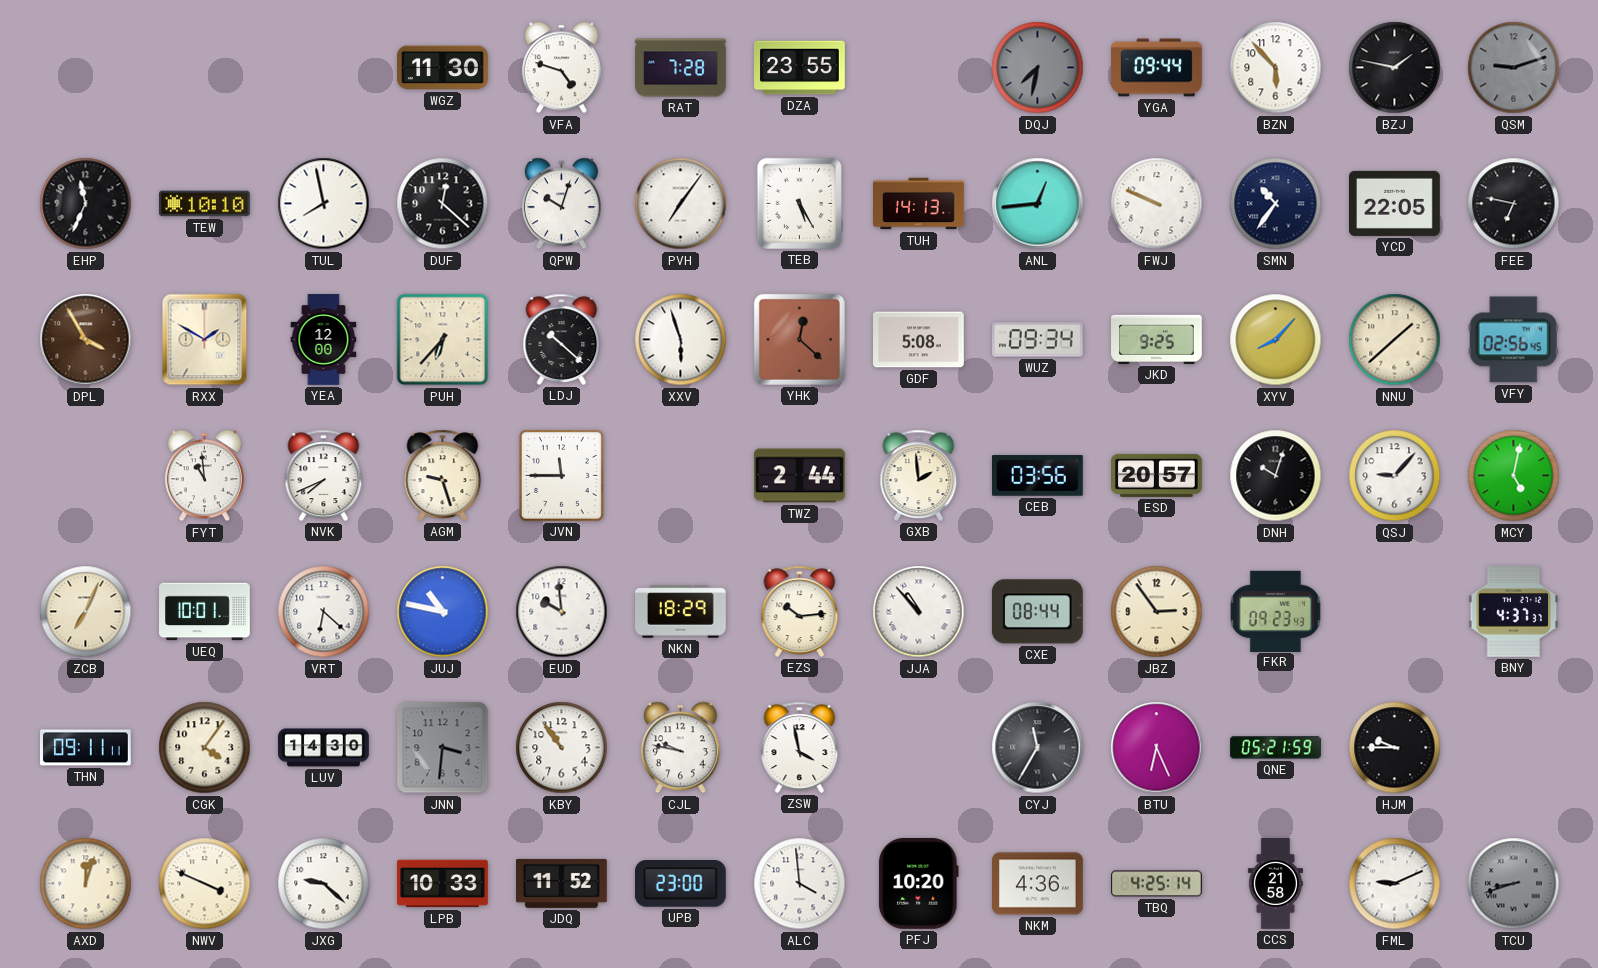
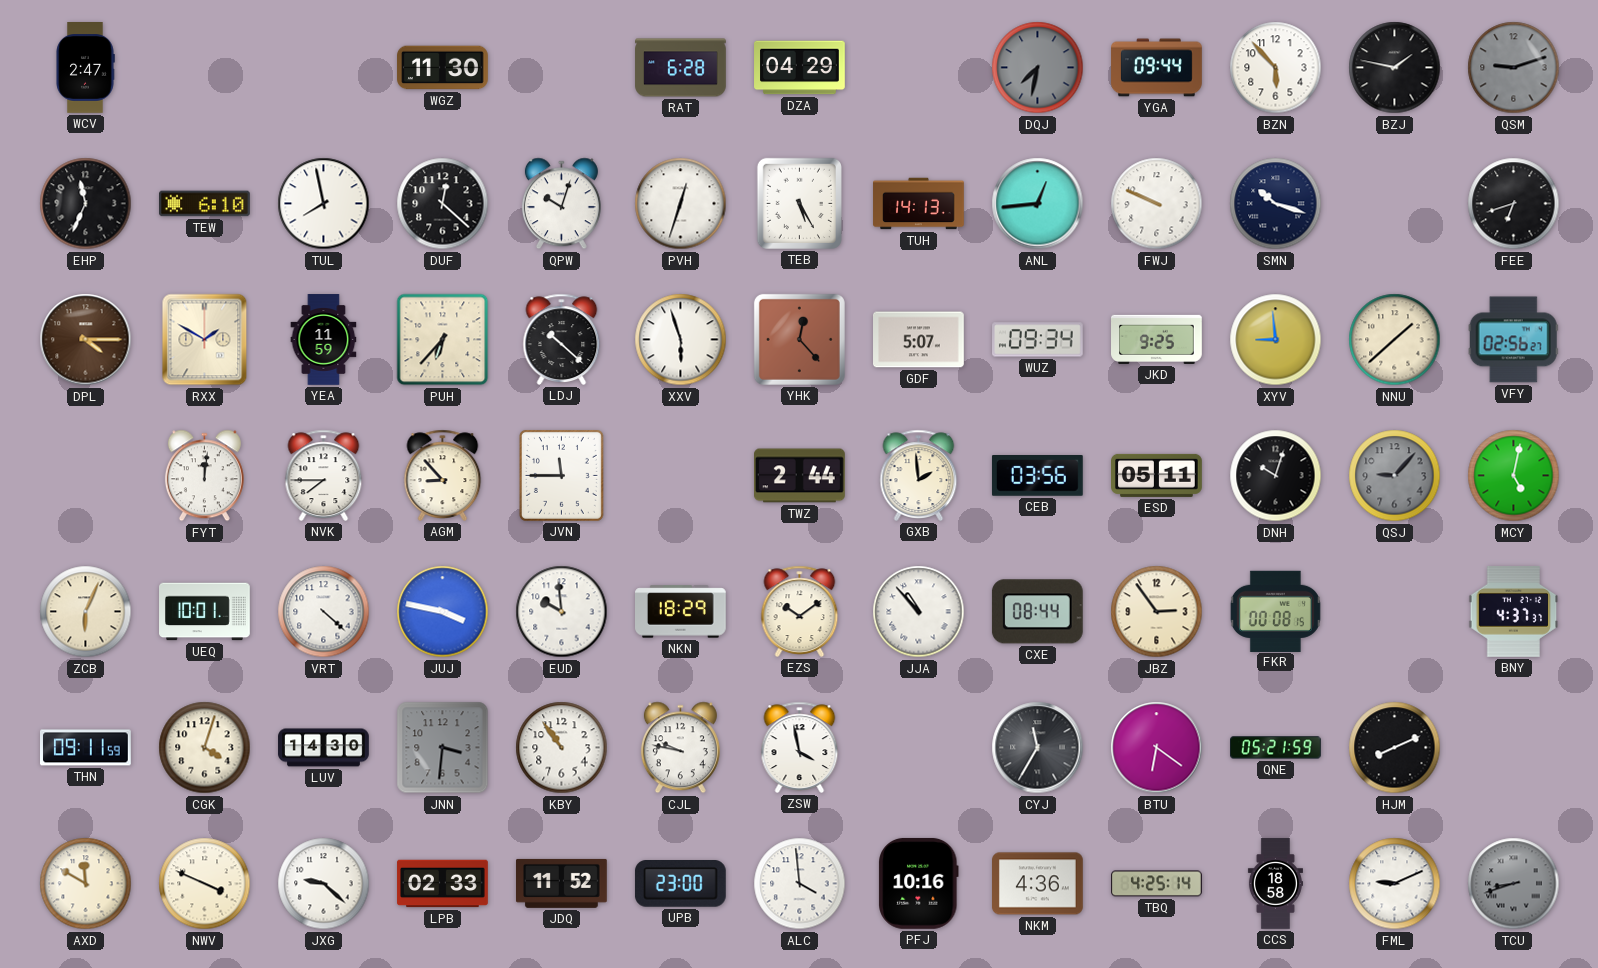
WCV: none -> 2:47
VFA: 4:48 -> none
RAT: 7:28 -> 6:28
DZA: 23:55 -> 04:29
TEW: 10:10 -> 6:10
PVH: 7:06 -> 12:33
SMN: 10:36 -> 10:18
YCD: 22:05 -> none
FEE: 6:47 -> 6:42
DPL: 3:55 -> 4:15
YEA: 12:00 -> 11:59
YHK: 12:22 -> 12:23
GDF: 5:08 -> 5:07
XYV: 8:07 -> 8:59
VFY: 02:56:45 -> 02:56:27
FYT: 10:59 -> 12:01
NVK: 7:41 -> 7:45
AGM: 9:27 -> 8:53
ESD: 20:57 -> 05:11
QSJ dial: white -> grey
ZCB: 7:04 -> 6:04
VRT: 6:22 -> 4:22
JUJ: 10:47 -> 3:47
EZS: 10:14 -> 10:09
FKR: 09:23 -> 00:08
THN: 09:11:11 -> 09:11:59
CGK: 4:06 -> 4:03
BTU: 6:26 -> 6:21
HJM: 9:45 -> 8:11
AXD: 12:03 -> 11:50
LPB: 10:33 -> 02:33
PFJ: 10:20 -> 10:16
CCS: 21:58 -> 18:58
